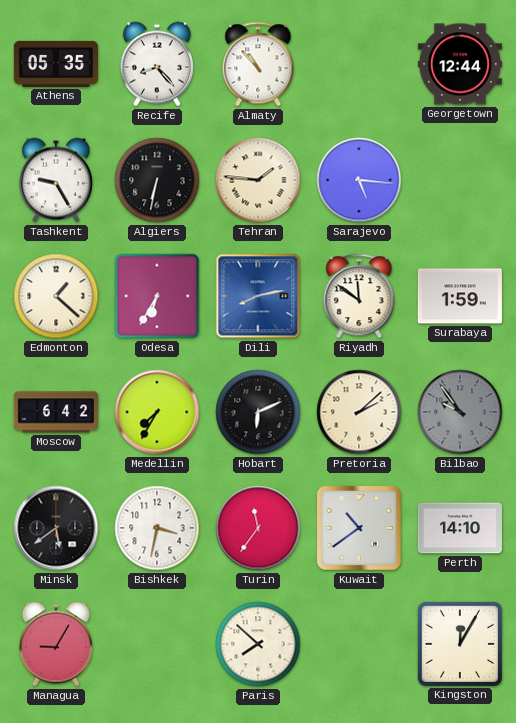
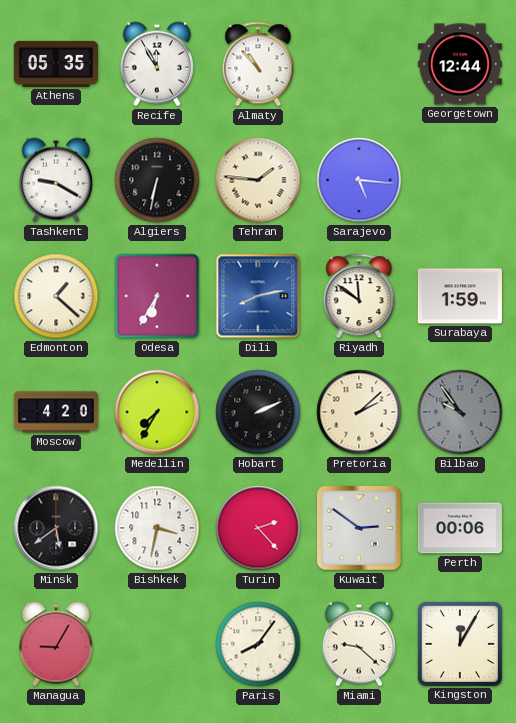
Recife: 8:23 -> 11:55
Tashkent: 9:25 -> 9:20
Moscow: 6:42 -> 4:20
Hobart: 6:11 -> 2:11
Turin: 11:36 -> 2:23
Kuwait: 10:39 -> 2:51
Perth: 14:10 -> 00:06
Paris: 7:52 -> 8:06
Miami: none -> 9:22
